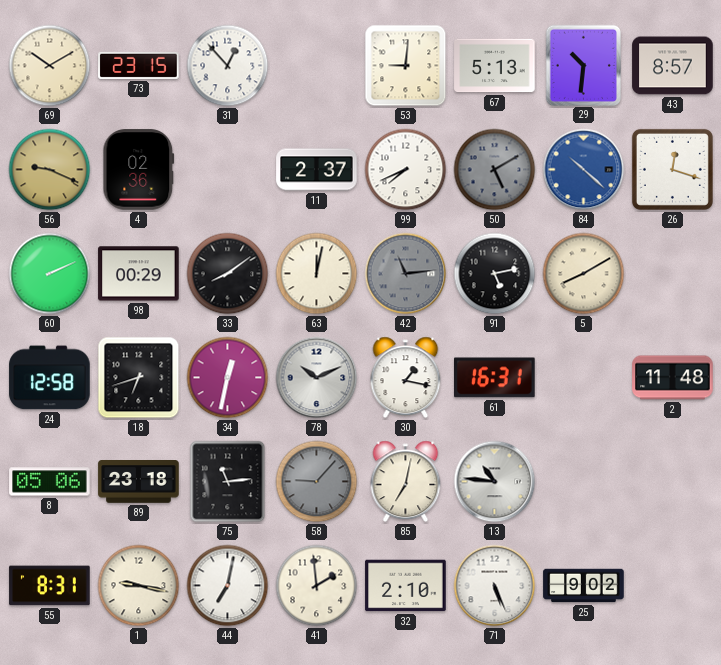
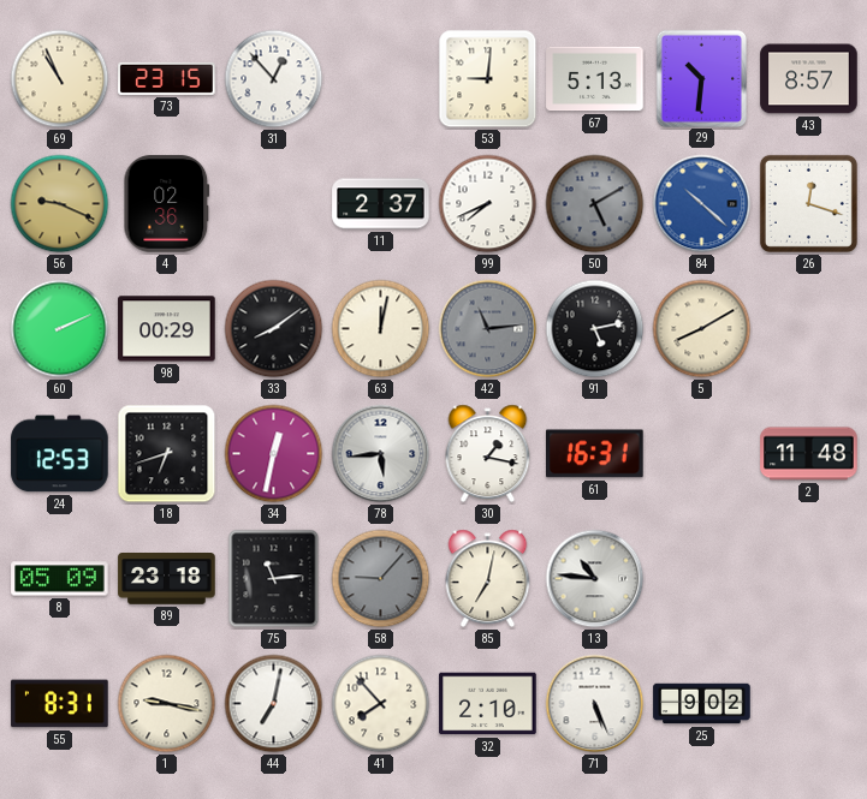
69: 10:10 -> 10:56
24: 12:58 -> 12:53
78: 10:11 -> 5:44
8: 05:06 -> 05:09
41: 1:59 -> 7:53
